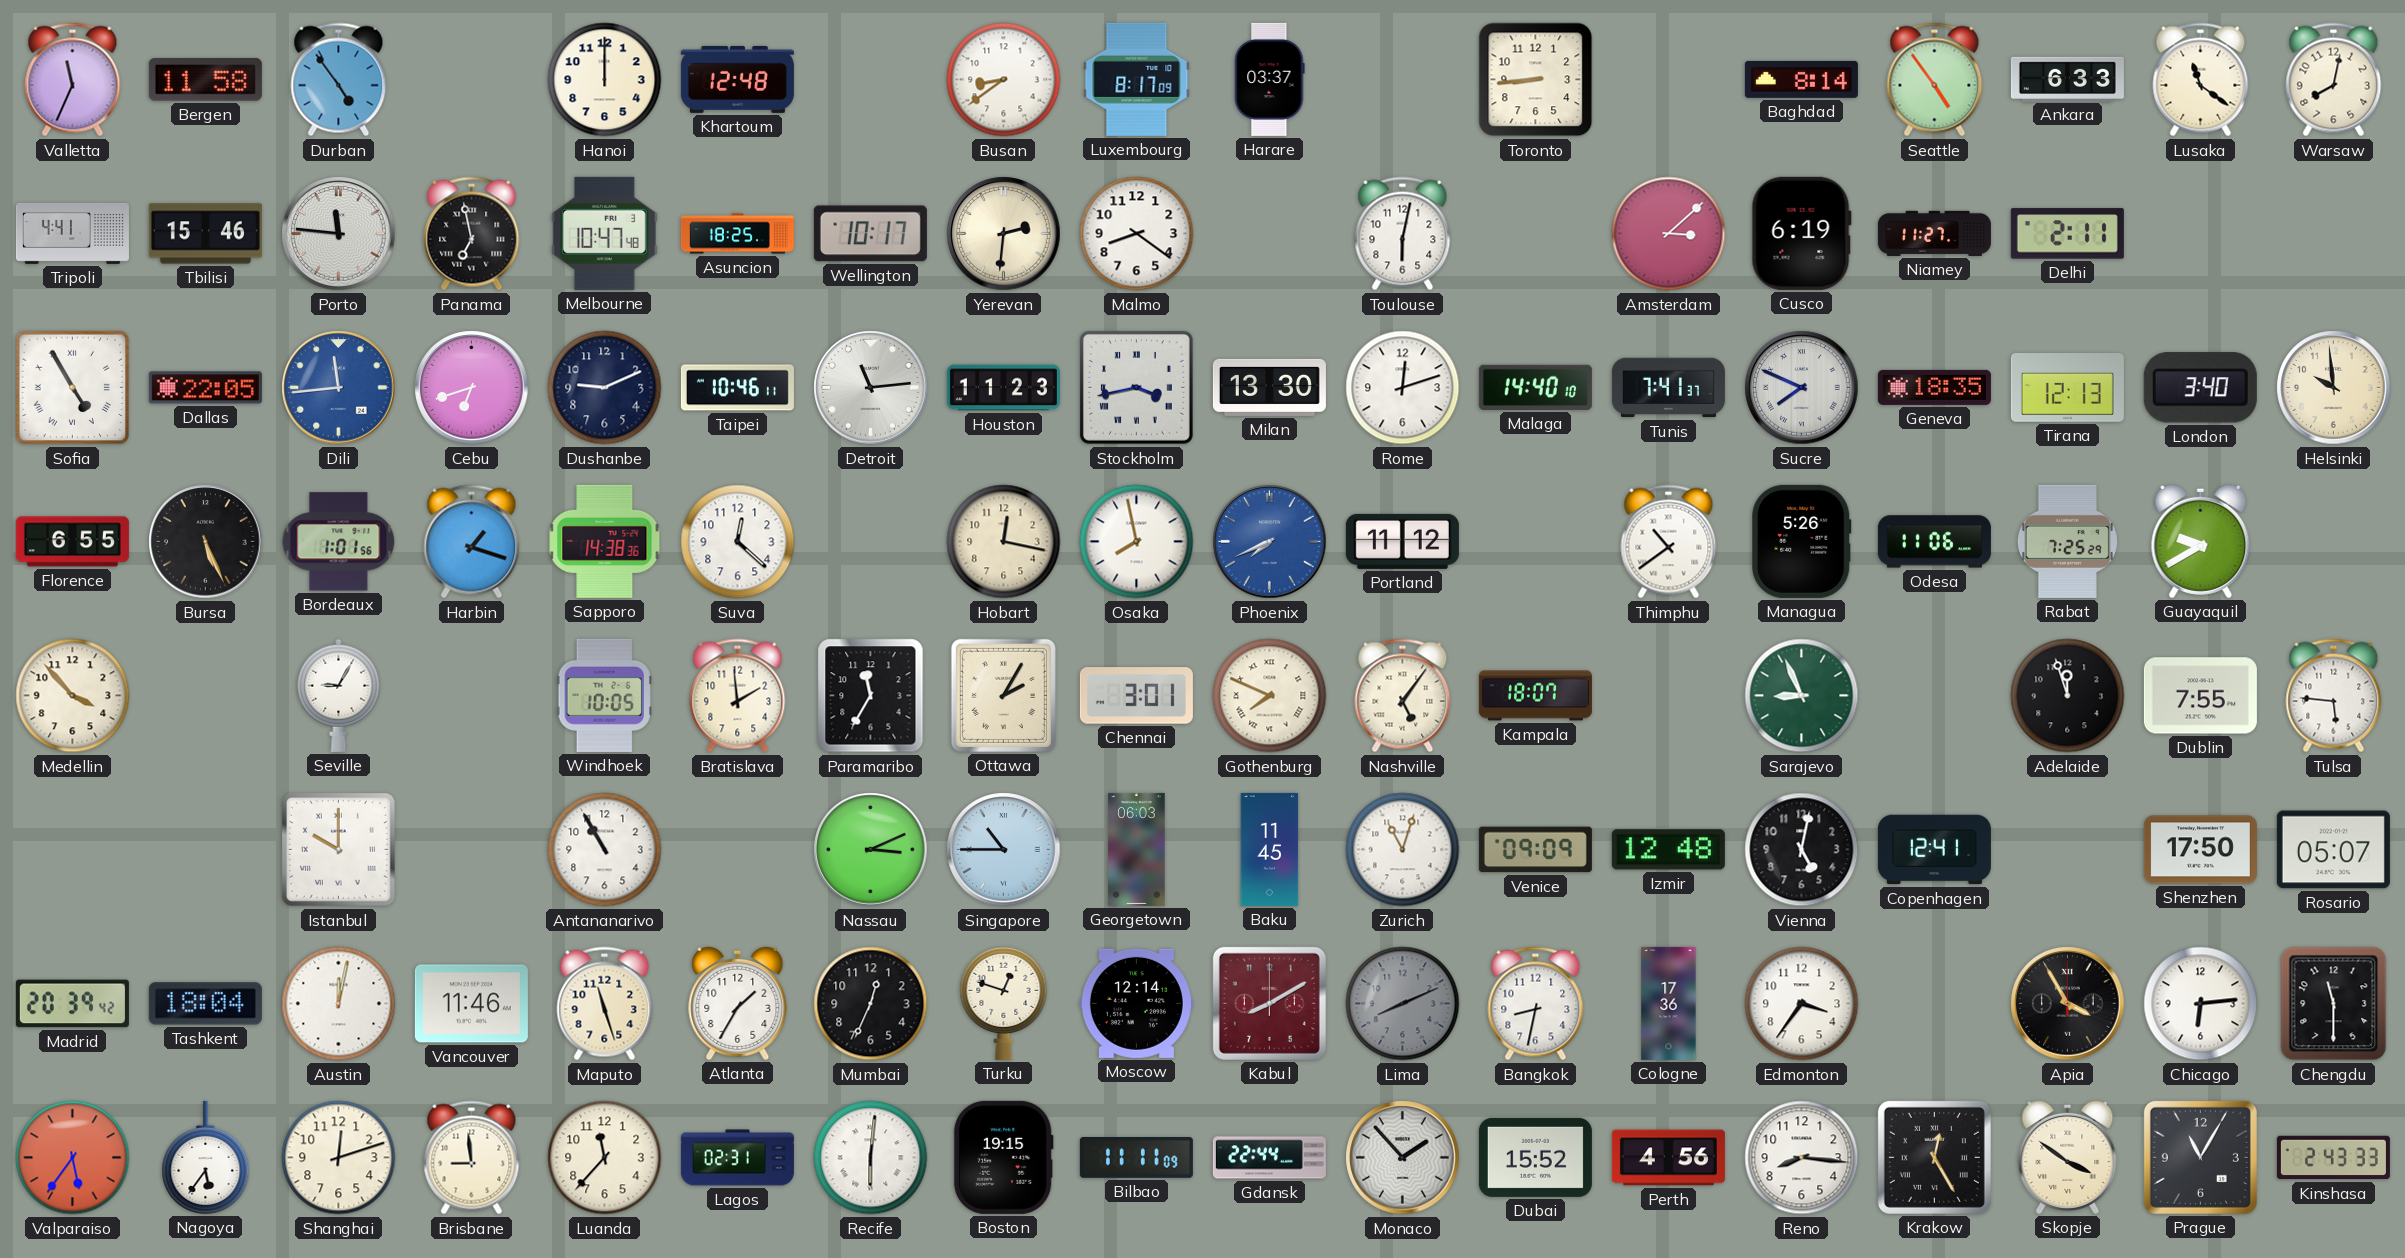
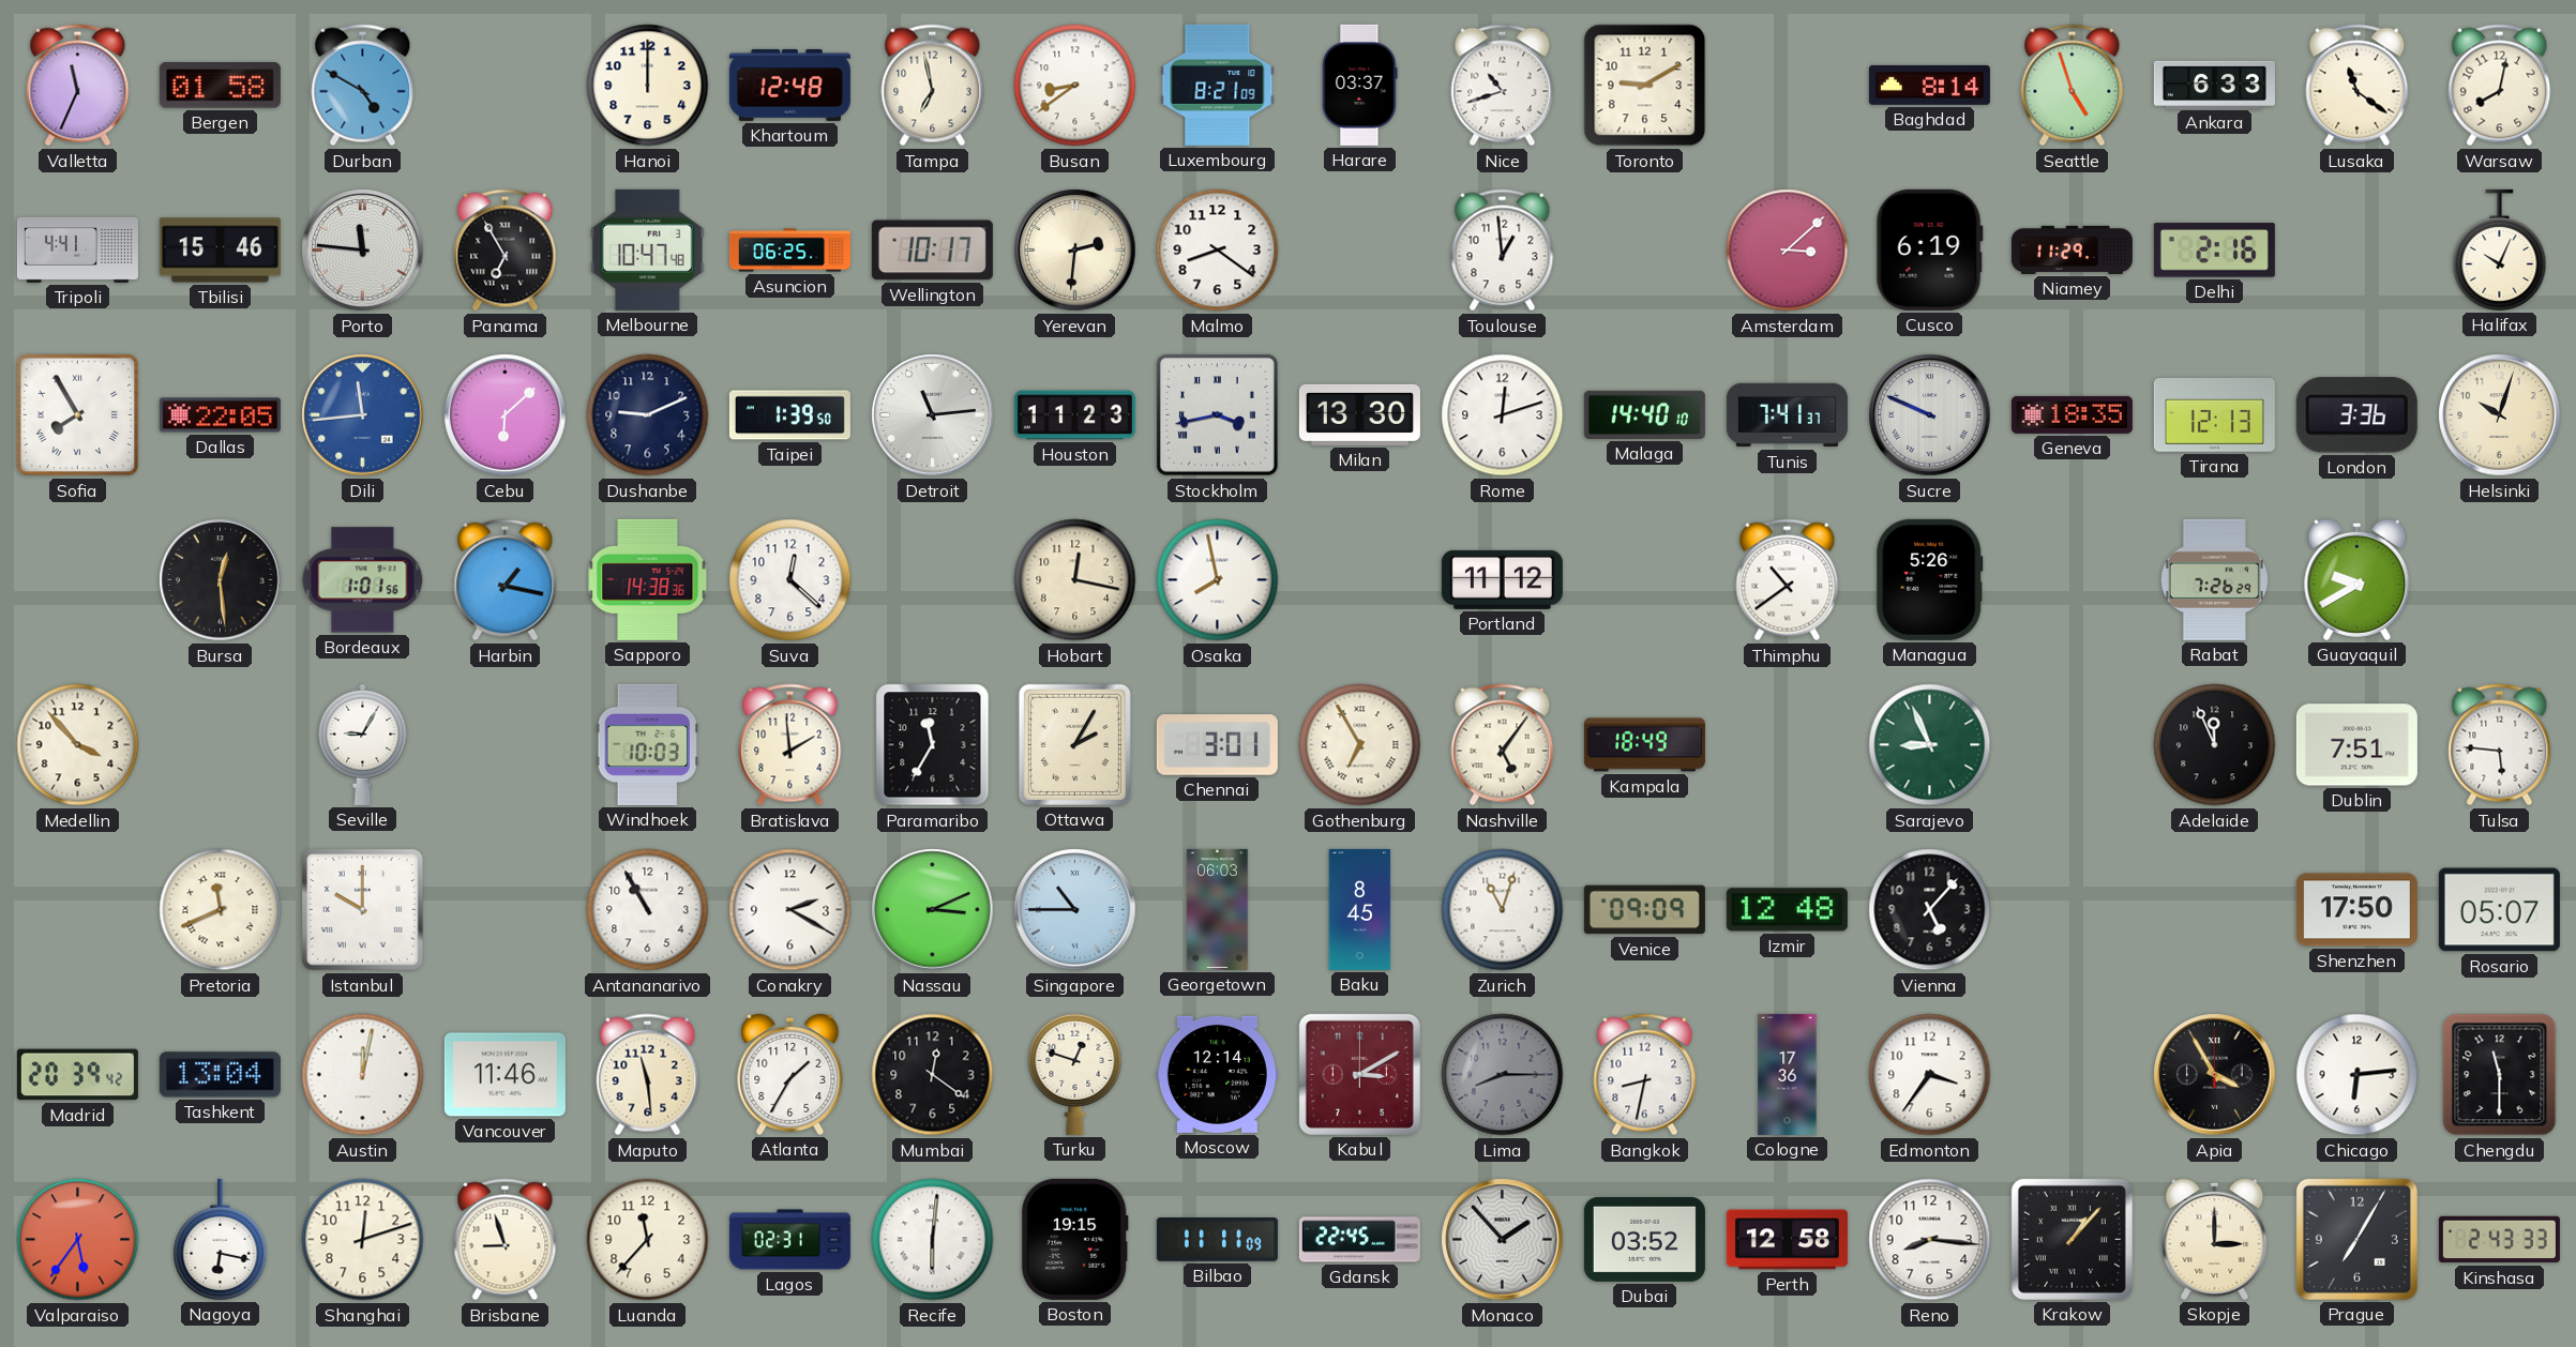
Bergen: 11:58 -> 01:58
Durban: 4:54 -> 4:50
Tampa: none -> 6:58
Luxembourg: 8:17 -> 8:21
Nice: none -> 10:42
Toronto: 8:44 -> 9:10
Seattle: 4:54 -> 4:57
Panama: 6:58 -> 6:55
Asuncion: 18:25 -> 06:25
Toulouse: 6:02 -> 12:59
Niamey: 11:27 -> 11:29
Delhi: 2:11 -> 2:16
Halifax: none -> 10:04
Sofia: 4:55 -> 7:55
Cebu: 6:42 -> 6:08
Taipei: 10:46 -> 1:39
Sucre: 7:49 -> 9:49
London: 3:40 -> 3:36
Helsinki: 9:59 -> 10:03
Florence: 6:55 -> none
Bursa: 5:26 -> 12:29
Harbin: 1:18 -> 1:17
Phoenix: 7:41 -> none
Odesa: 11:06 -> none
Rabat: 7:25 -> 7:26
Windhoek: 10:05 -> 10:03
Gothenburg: 7:49 -> 6:55
Kampala: 18:07 -> 18:49
Adelaide: 11:57 -> 11:56
Dublin: 7:55 -> 7:51
Pretoria: none -> 11:41
Conakry: none -> 2:20
Baku: 11:45 -> 8:45
Vienna: 5:02 -> 5:07
Copenhagen: 12:41 -> none
Tashkent: 18:04 -> 13:04
Maputo: 11:27 -> 11:29
Mumbai: 12:34 -> 12:21
Kabul: 8:10 -> 3:10
Lima: 8:11 -> 8:15
Nagoya: 5:36 -> 6:17
Brisbane: 8:59 -> 8:57
Gdansk: 22:44 -> 22:45
Dubai: 15:52 -> 03:52
Perth: 4:56 -> 12:58
Krakow: 12:25 -> 1:07
Skopje: 3:51 -> 3:00
Prague: 11:05 -> 7:05
